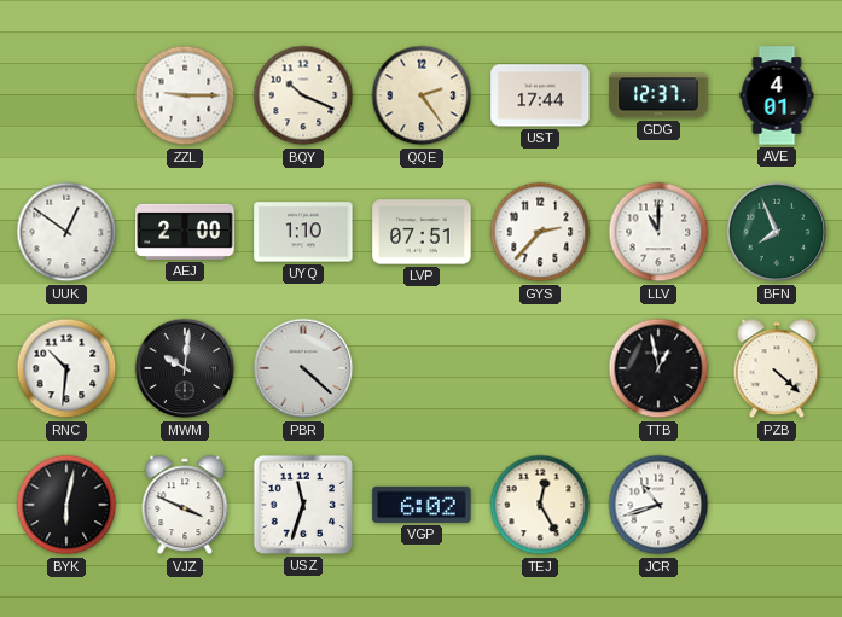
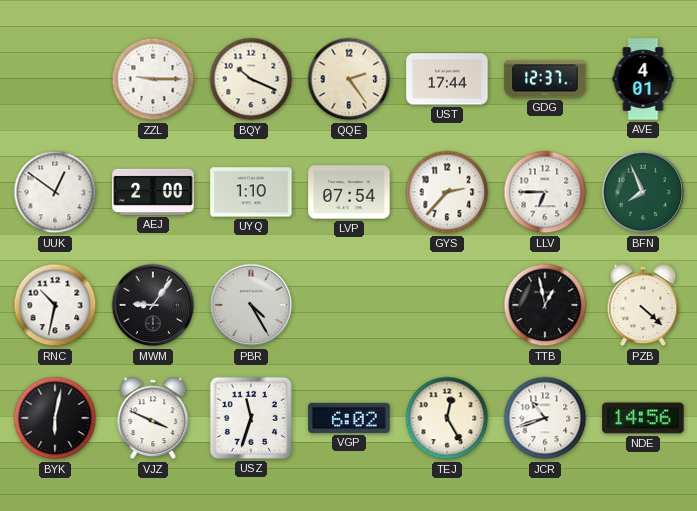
LVP: 07:51 -> 07:54
LLV: 11:00 -> 6:45
RNC: 10:31 -> 10:32
MWM: 10:01 -> 9:06
PBR: 4:22 -> 4:25
NDE: none -> 14:56
